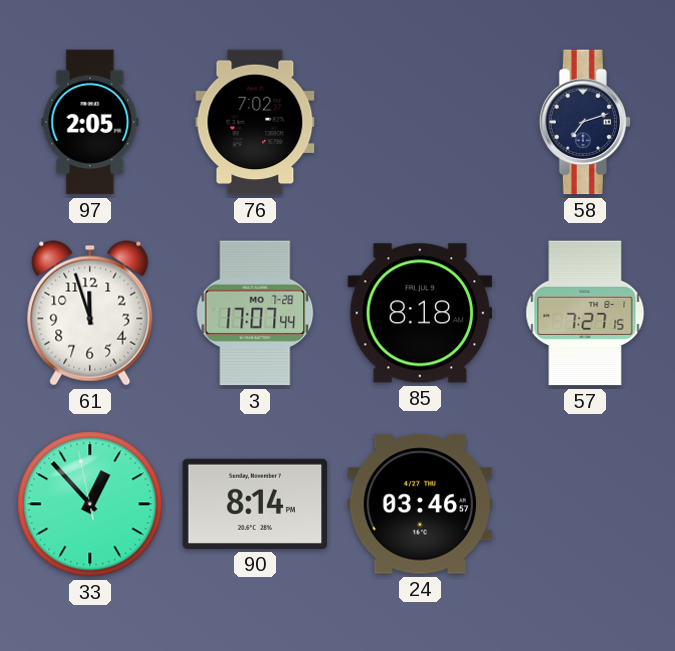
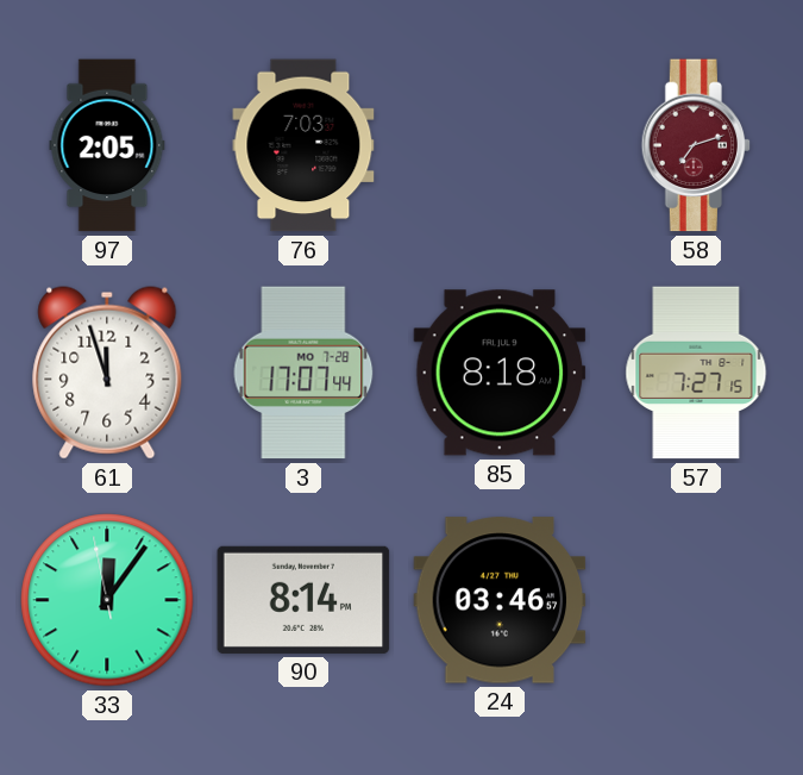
76: 7:02 -> 7:03
58 dial: navy -> burgundy
33: 12:52 -> 12:05
